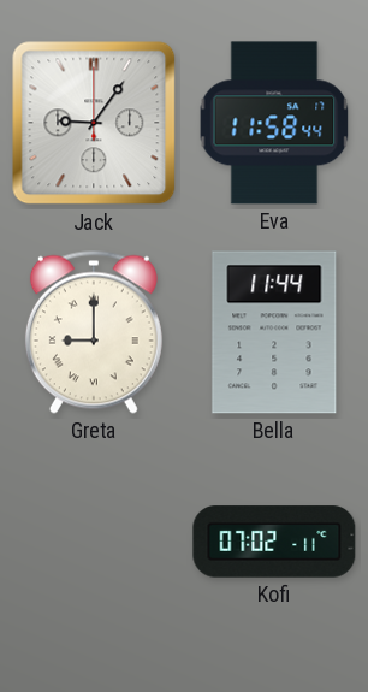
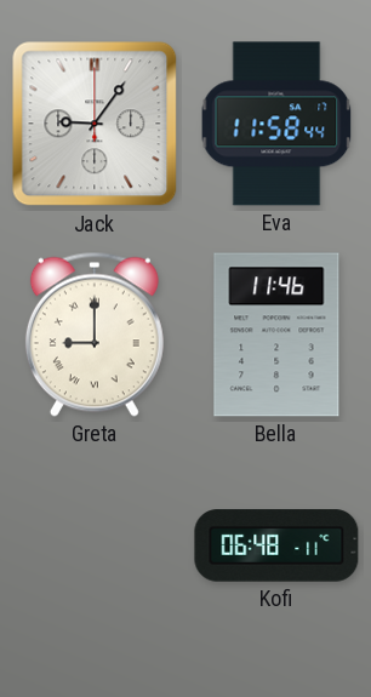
Bella: 11:44 -> 11:46
Kofi: 07:02 -> 06:48
